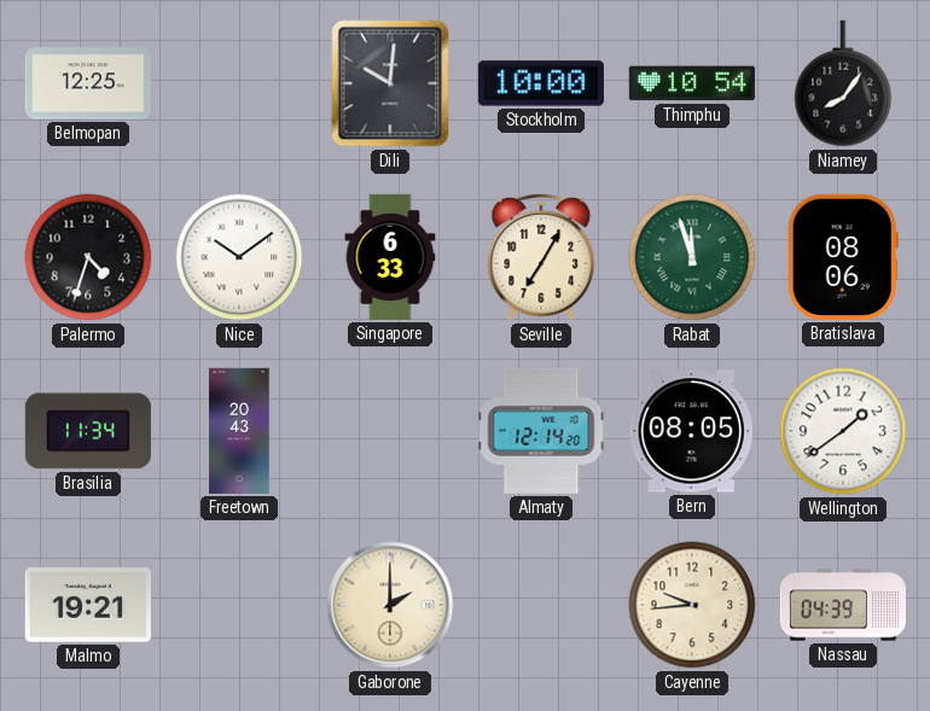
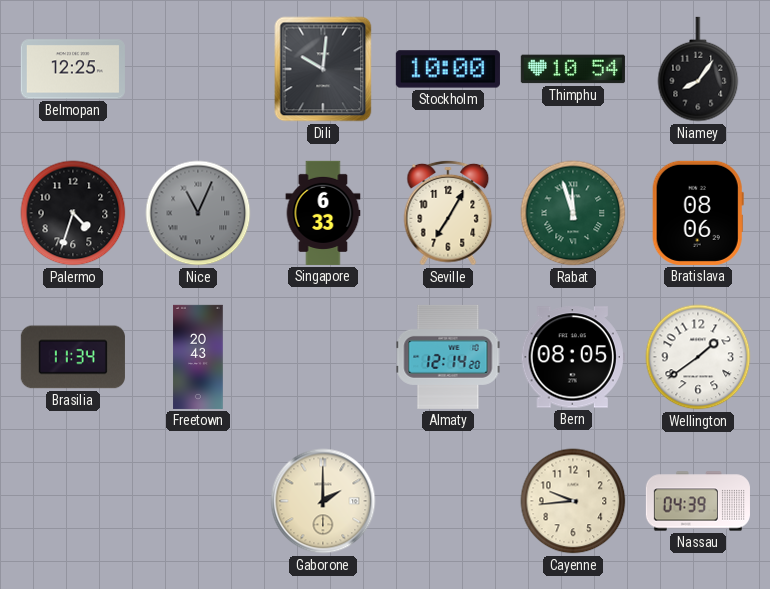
Nice: 10:09 -> 11:04
Nice dial: white -> grey
Malmo: 19:21 -> none
